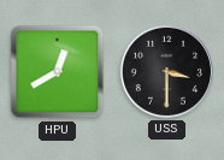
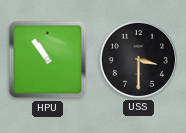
HPU: 12:40 -> 10:54
